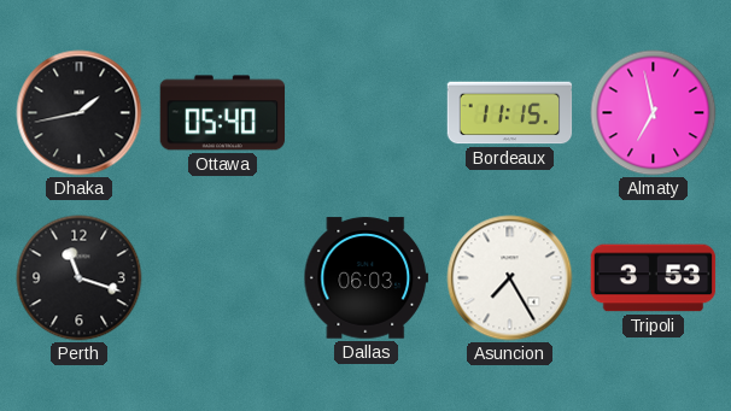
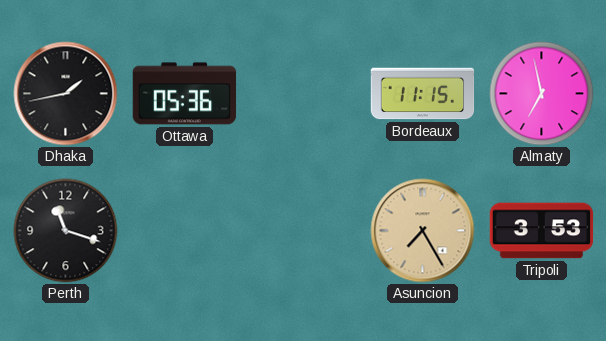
Ottawa: 05:40 -> 05:36
Dallas: 06:03 -> none
Asuncion dial: white -> champagne
